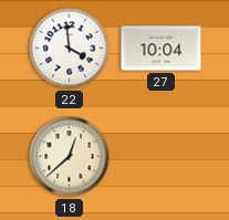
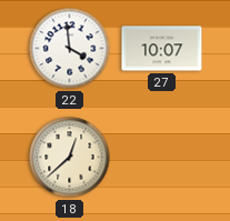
27: 10:04 -> 10:07
